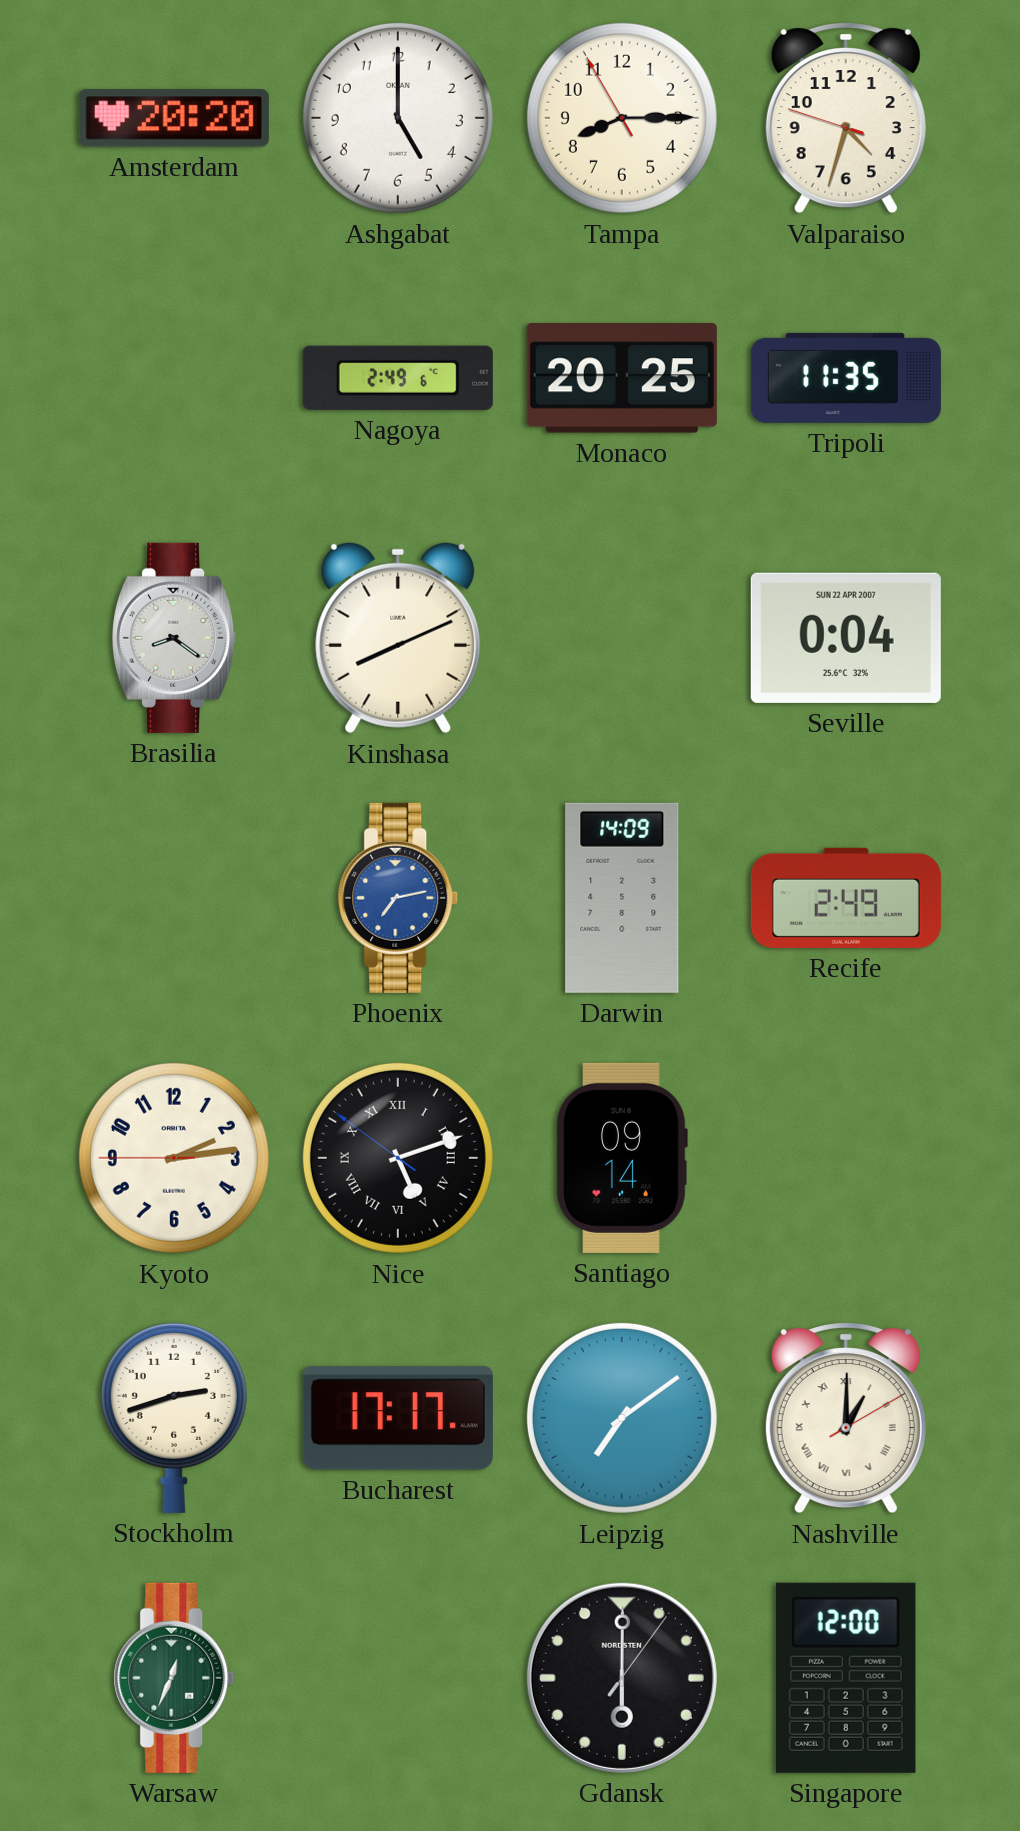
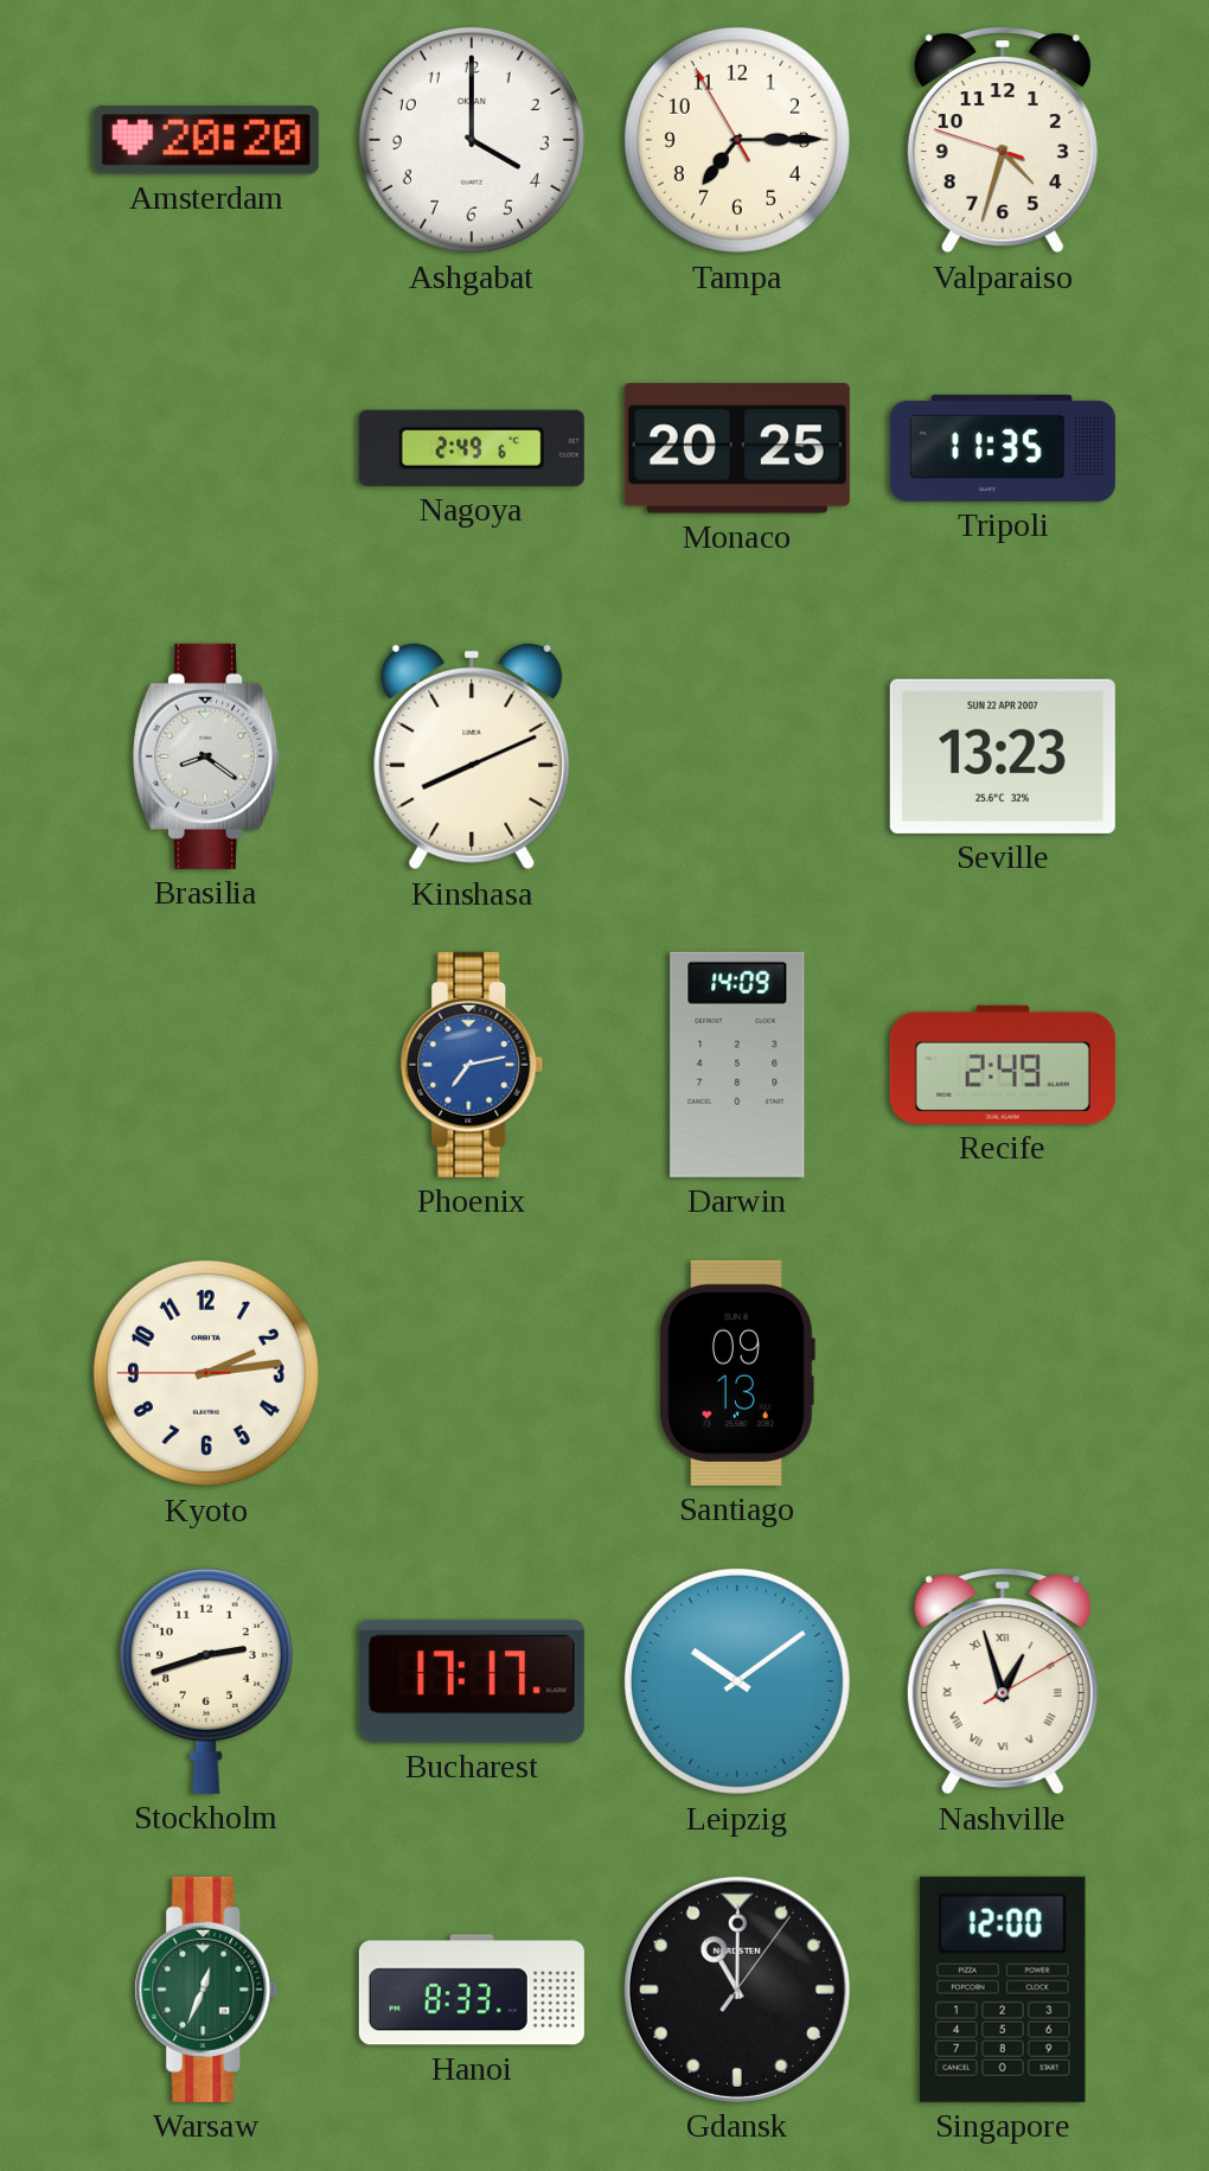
Ashgabat: 5:00 -> 4:00
Tampa: 8:14 -> 7:14
Seville: 0:04 -> 13:23
Nice: 5:11 -> none
Santiago: 09:14 -> 09:13
Leipzig: 7:09 -> 10:09
Nashville: 1:00 -> 12:57
Hanoi: none -> 8:33
Gdansk: 6:00 -> 11:00
